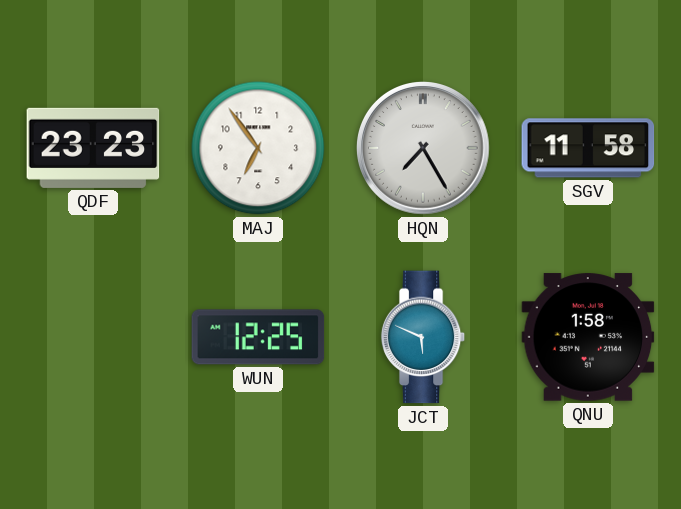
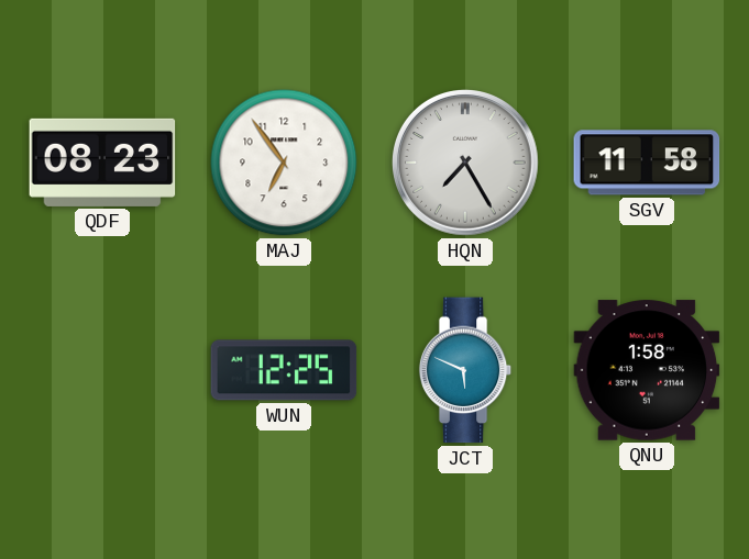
QDF: 23:23 -> 08:23
